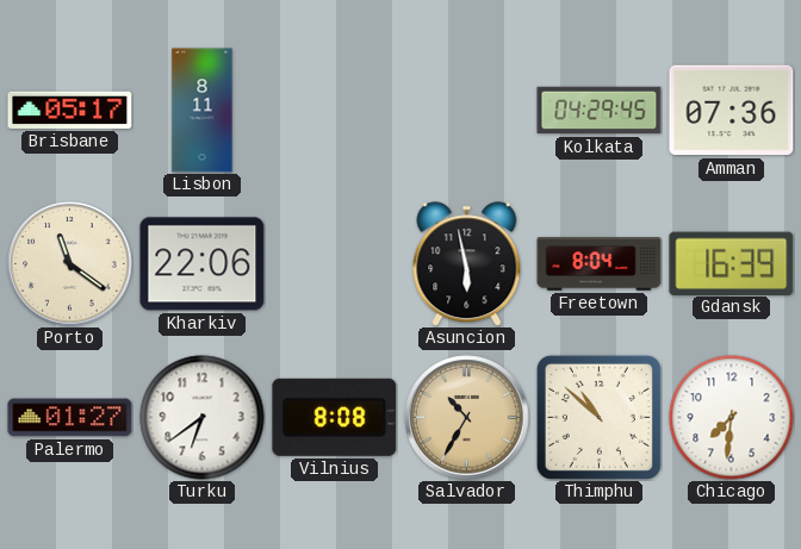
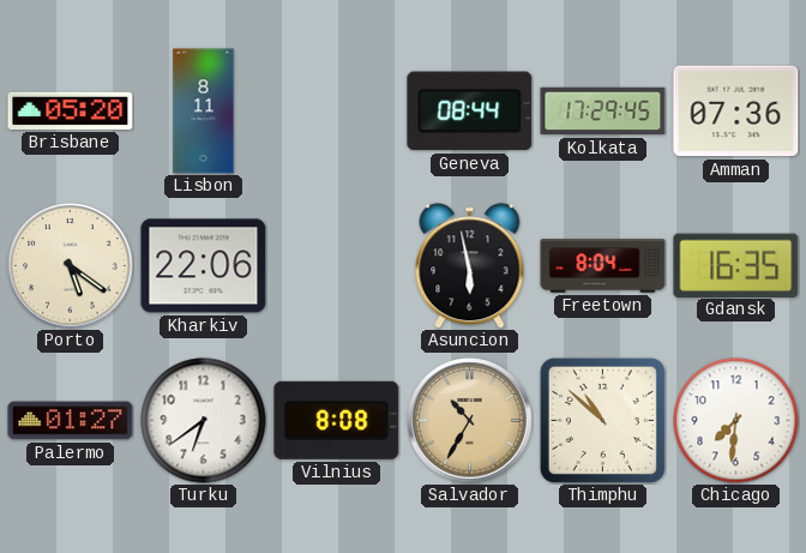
Brisbane: 05:17 -> 05:20
Geneva: none -> 08:44
Kolkata: 04:29 -> 17:29
Porto: 11:21 -> 5:21
Gdansk: 16:39 -> 16:35
